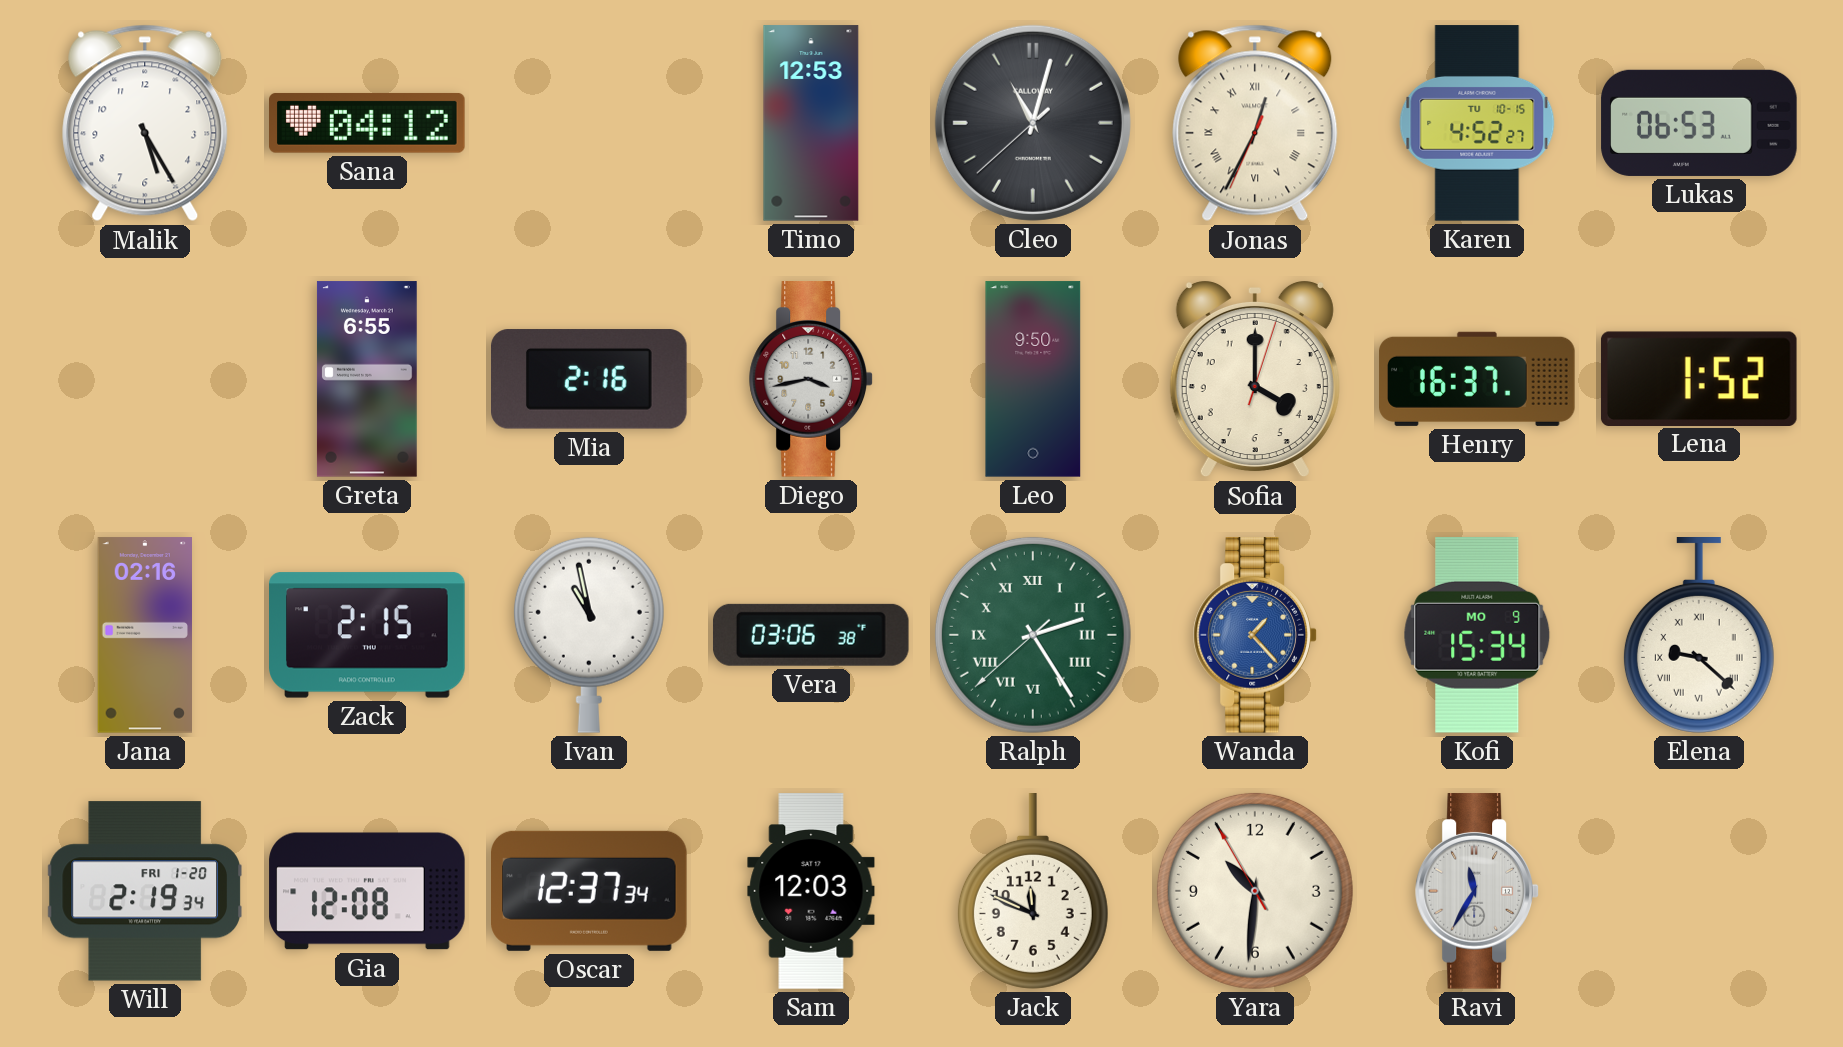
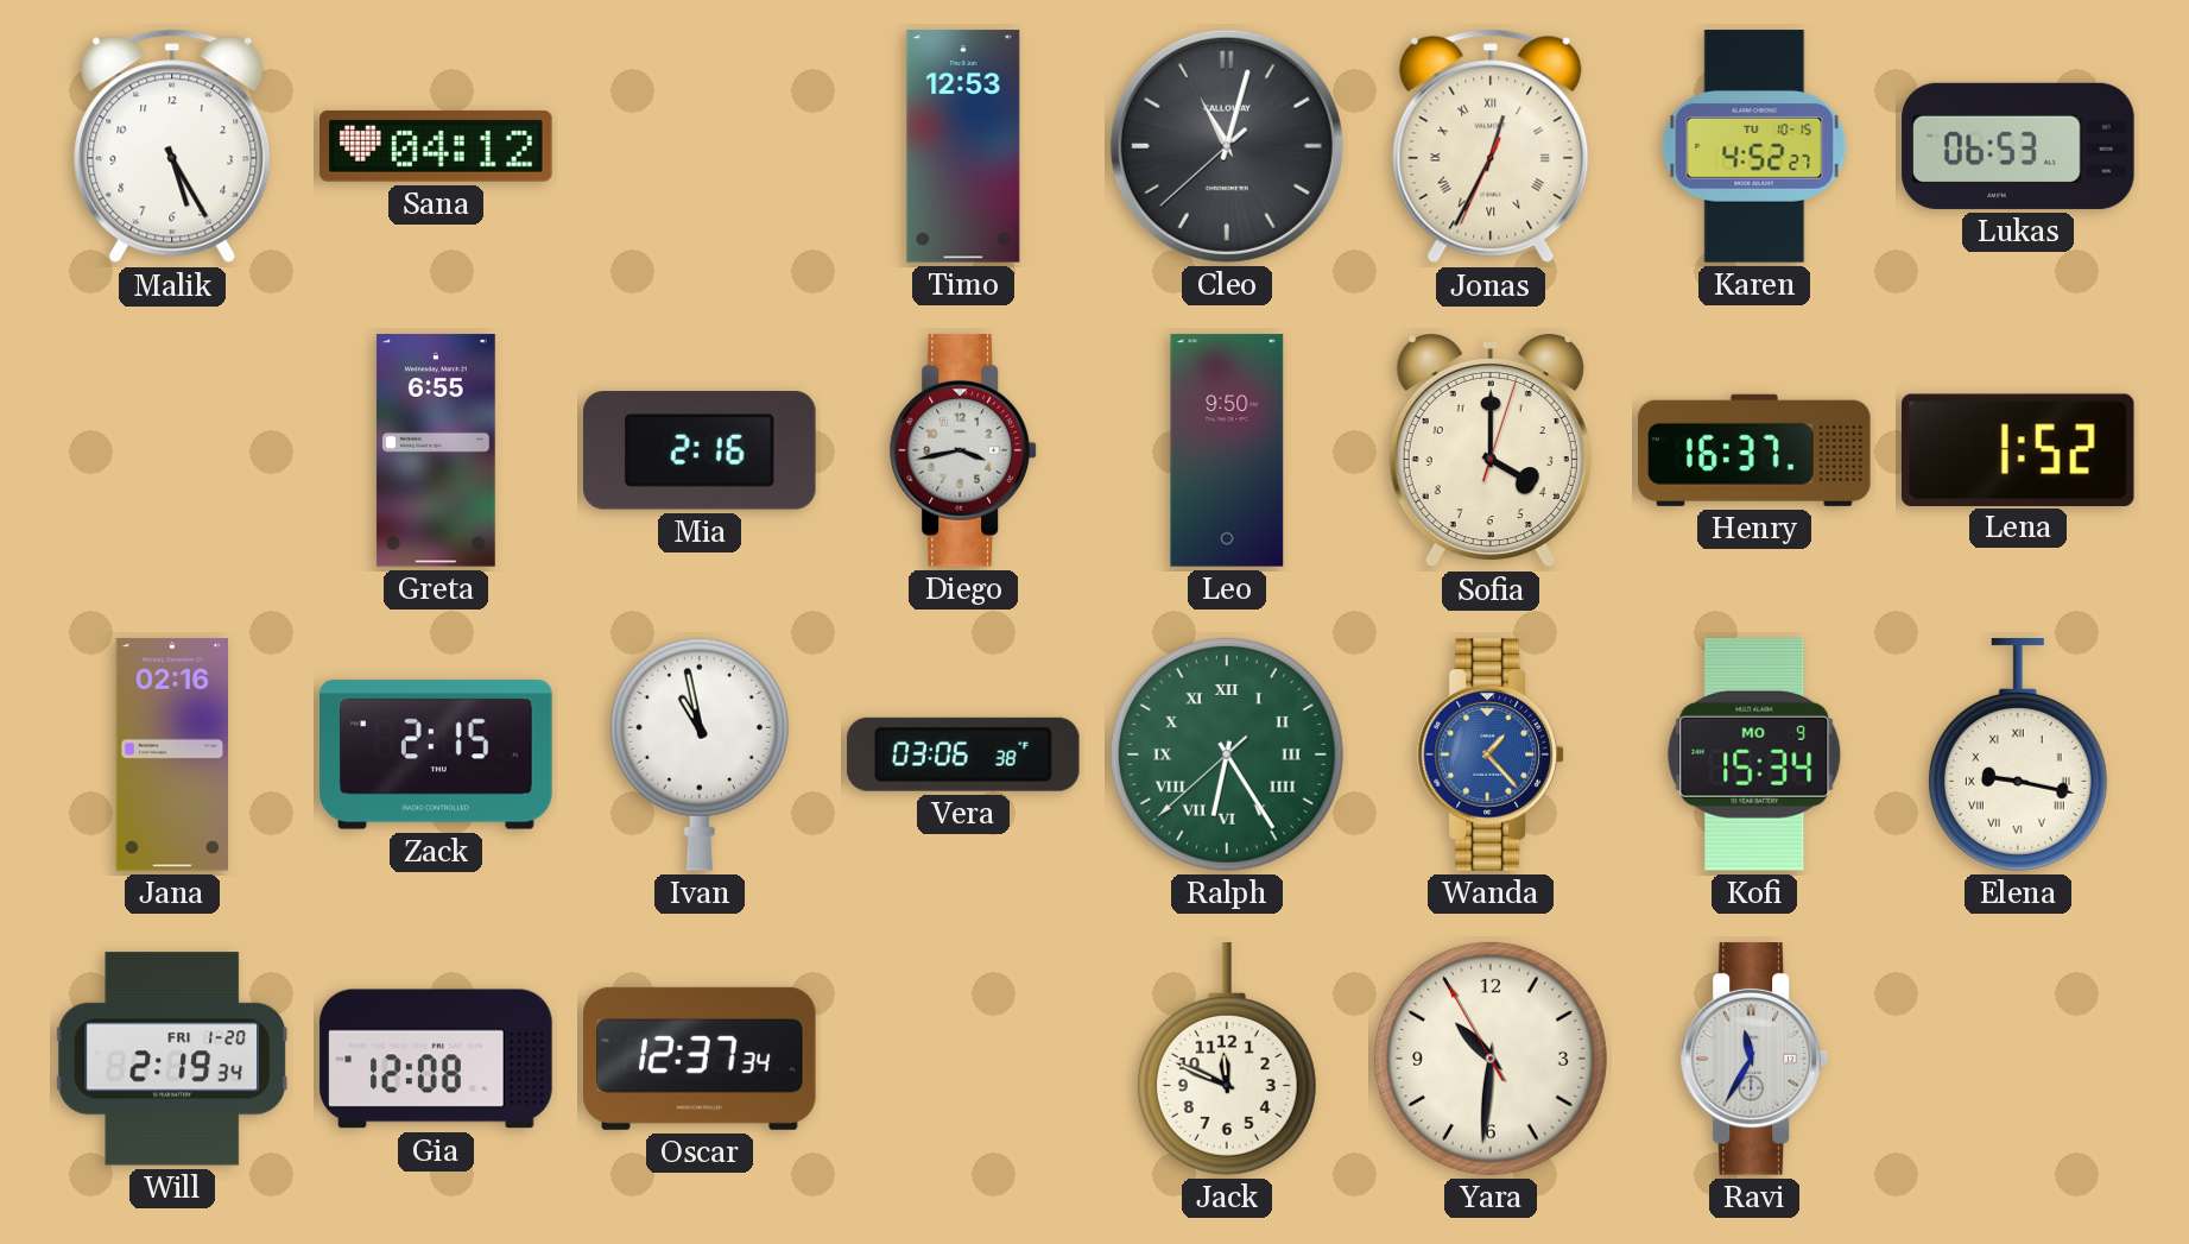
Ralph: 2:24 -> 6:24
Elena: 9:22 -> 9:17
Sam: 12:03 -> none
